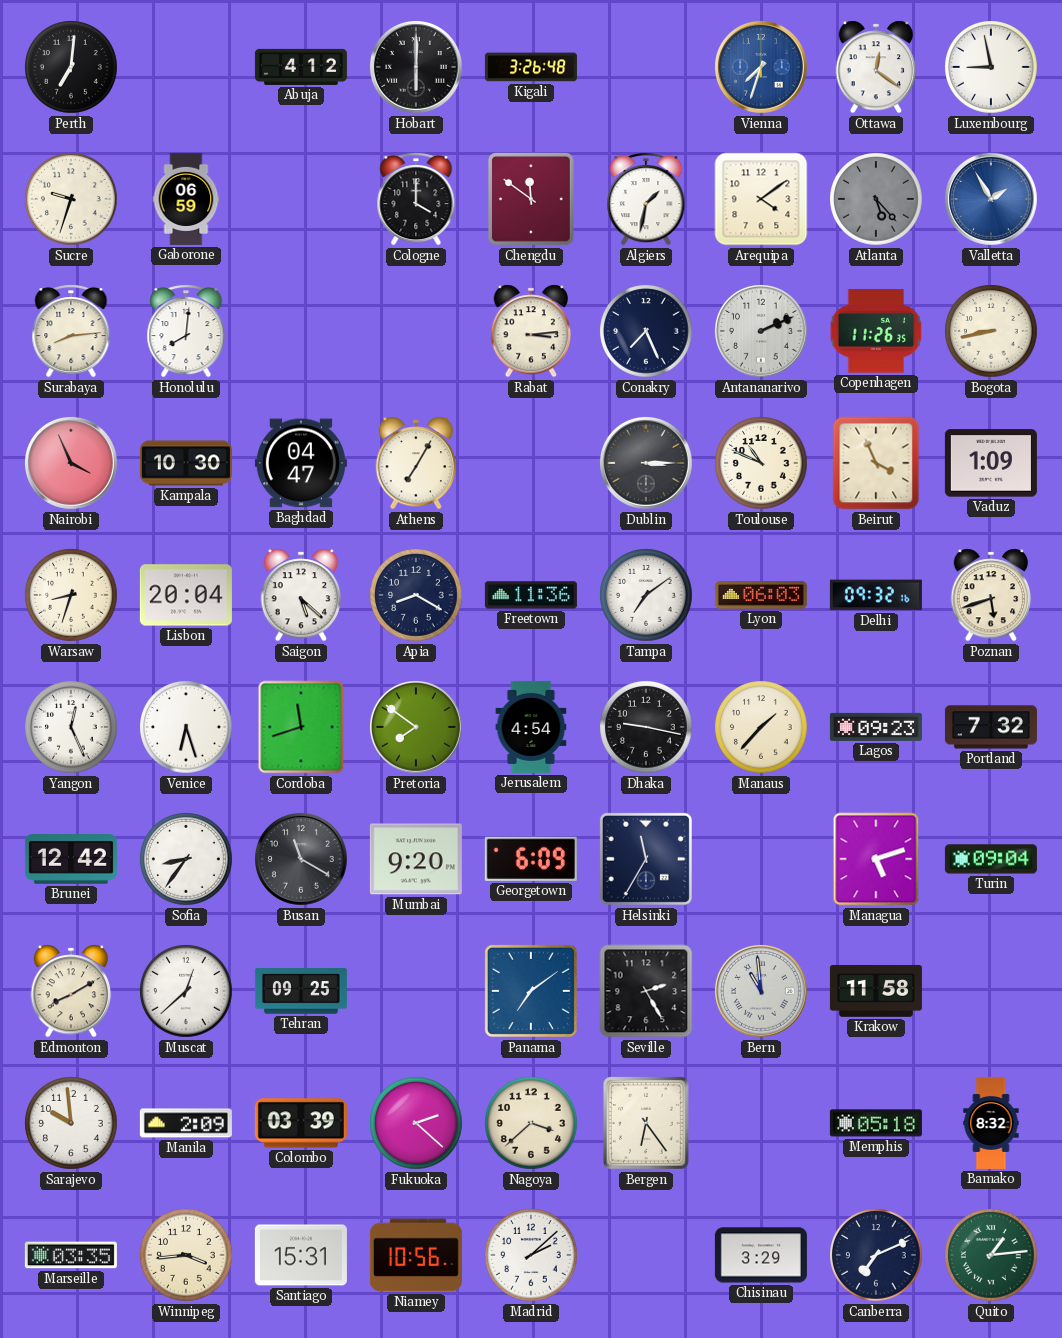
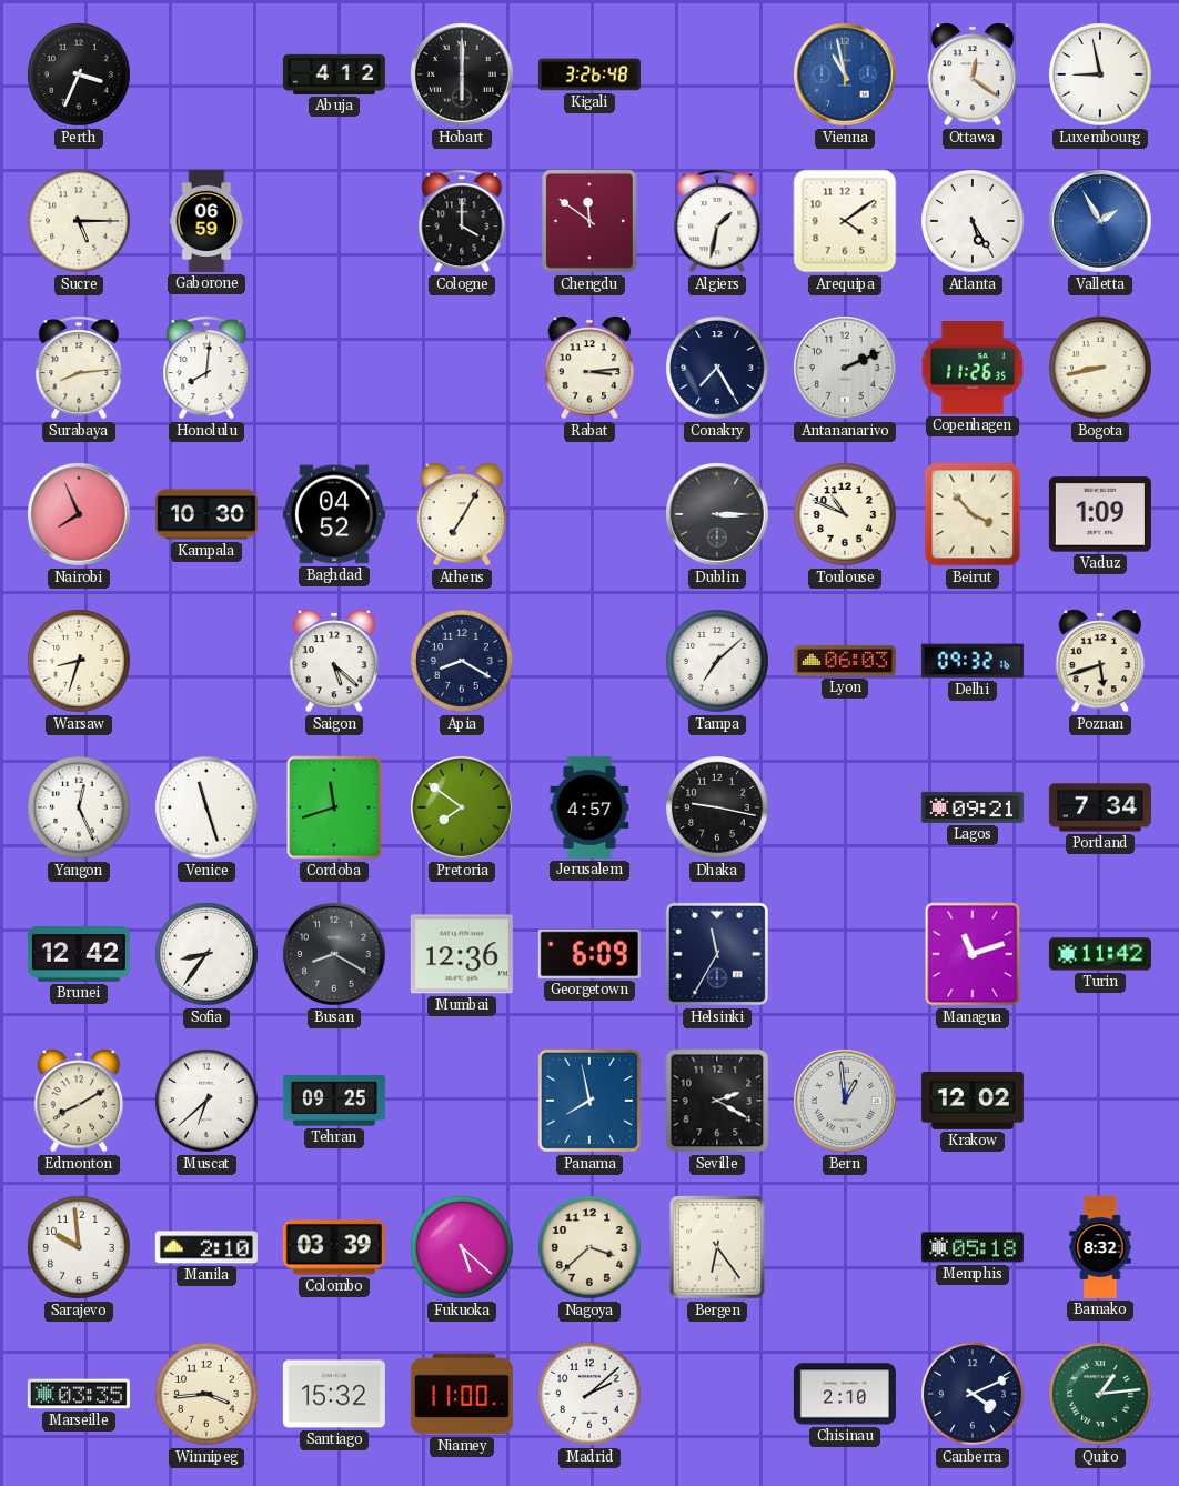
Perth: 7:01 -> 3:34
Vienna: 7:33 -> 10:58
Sucre: 9:33 -> 5:15
Atlanta: 5:23 -> 5:25
Atlanta dial: grey -> white
Conakry: 7:26 -> 7:25
Nairobi: 3:56 -> 7:56
Baghdad: 04:47 -> 04:52
Beirut: 3:56 -> 3:53
Lisbon: 20:04 -> none
Freetown: 11:36 -> none
Tampa: 7:09 -> 7:08
Venice: 6:27 -> 11:27
Jerusalem: 4:54 -> 4:57
Manaus: 1:37 -> none
Lagos: 09:23 -> 09:21
Portland: 7:32 -> 7:34
Busan: 11:20 -> 8:20
Mumbai: 9:20 -> 12:36
Managua: 5:12 -> 11:12
Turin: 09:04 -> 11:42
Muscat: 12:38 -> 6:38
Panama: 7:09 -> 7:58
Seville: 2:25 -> 2:20
Bern: 10:59 -> 12:59
Krakow: 11:58 -> 12:02
Manila: 2:09 -> 2:10
Fukuoka: 2:22 -> 5:22
Santiago: 15:31 -> 15:32
Niamey: 10:56 -> 11:00
Chisinau: 3:29 -> 2:10
Canberra: 7:11 -> 4:11
